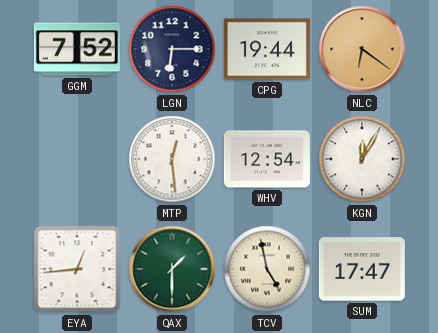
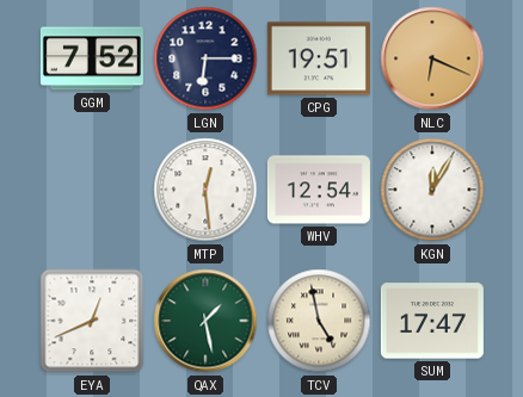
CPG: 19:44 -> 19:51
NLC: 6:21 -> 6:19
EYA: 12:44 -> 12:41
QAX: 1:30 -> 1:28
